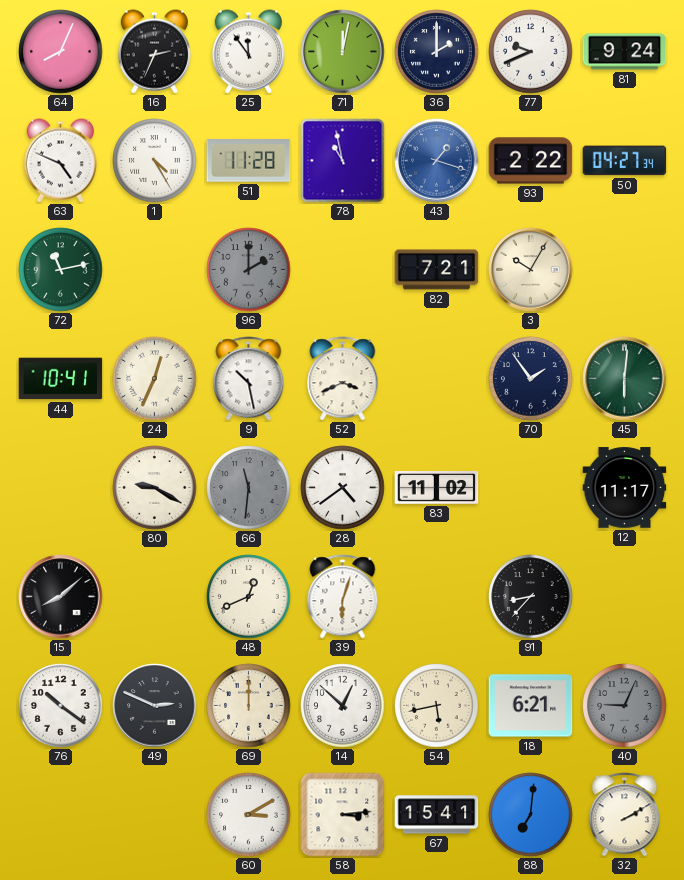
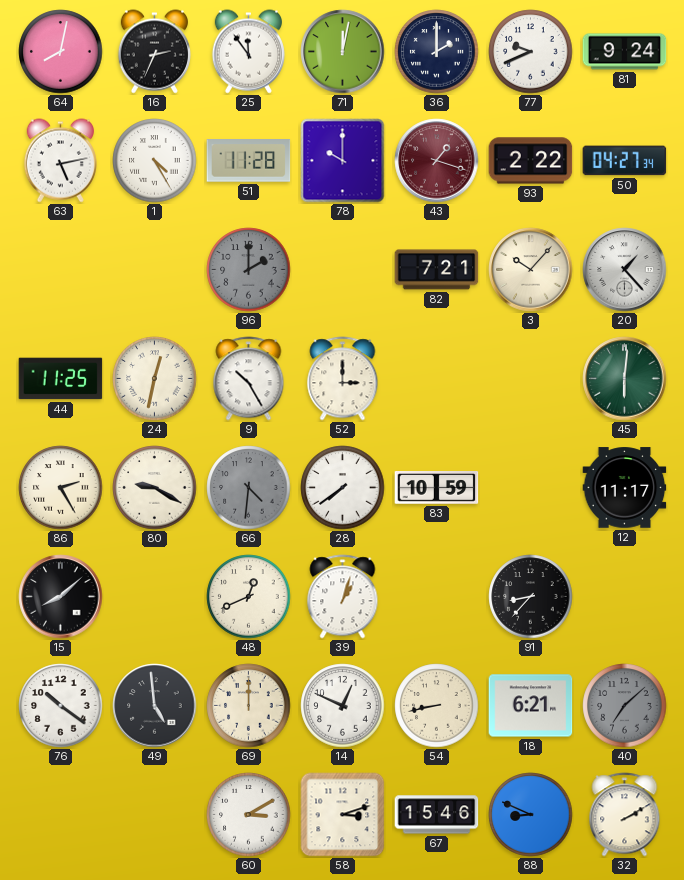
64: 8:04 -> 8:02
63: 4:49 -> 5:13
78: 10:58 -> 10:00
43 dial: blue -> burgundy
72: 11:13 -> none
3: 10:05 -> 10:07
20: none -> 1:23
44: 10:41 -> 11:25
24: 12:34 -> 12:32
9: 10:28 -> 10:25
52: 3:41 -> 3:00
70: 1:54 -> none
86: none -> 2:25
66: 11:31 -> 4:31
28: 4:39 -> 7:39
83: 11:02 -> 10:59
39: 6:03 -> 1:03
49: 2:49 -> 4:59
14: 12:52 -> 12:49
54: 5:43 -> 8:43
40: 9:04 -> 7:08
58: 3:14 -> 3:12
67: 15:41 -> 15:46
88: 7:01 -> 8:49
